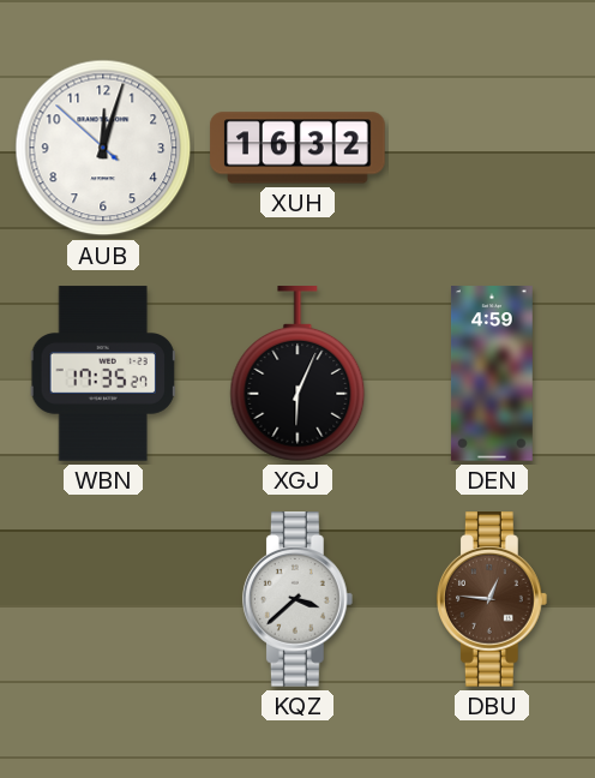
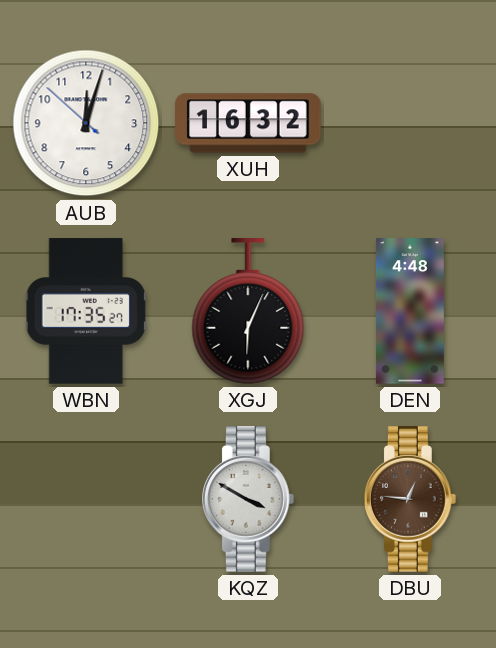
DEN: 4:59 -> 4:48
KQZ: 3:38 -> 3:50
